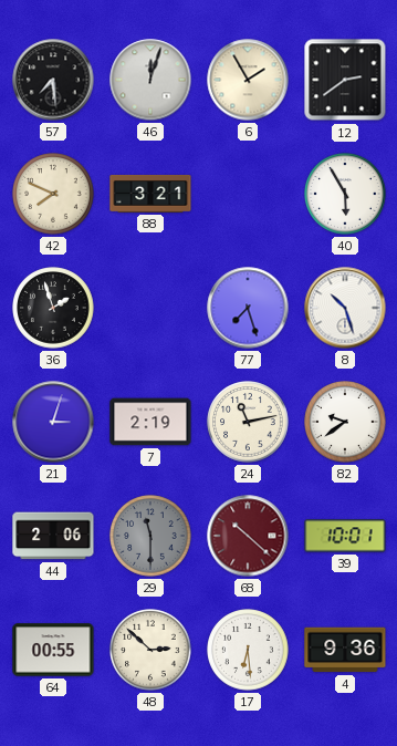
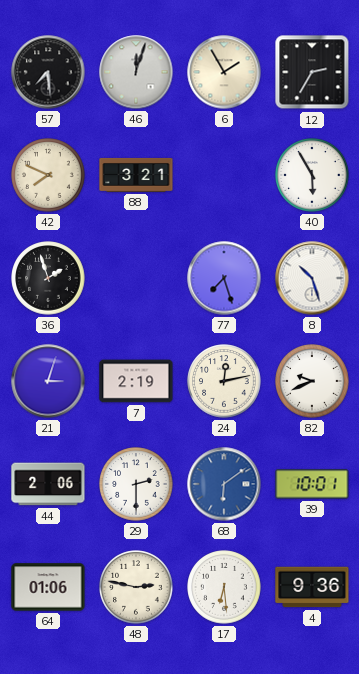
12: 2:39 -> 2:35
24: 11:13 -> 12:13
82: 9:39 -> 9:41
29: 11:30 -> 2:30
29 dial: grey -> white
68: 10:22 -> 6:09
68 dial: burgundy -> blue
64: 00:55 -> 01:06
48: 2:52 -> 2:47
